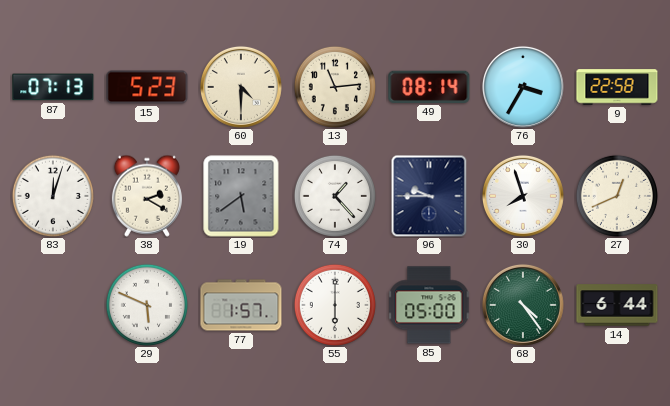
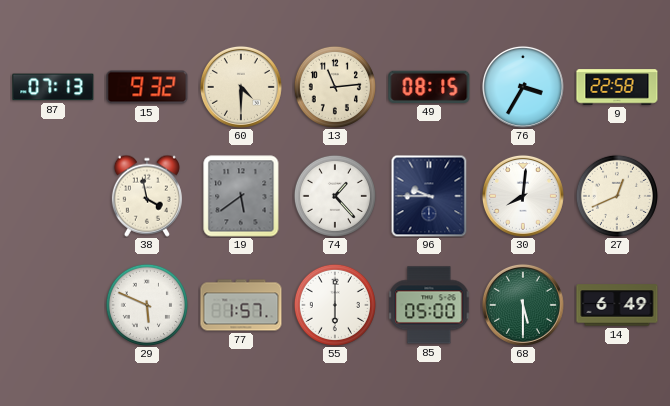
15: 5:23 -> 9:32
49: 08:14 -> 08:15
83: 12:03 -> none
38: 2:20 -> 3:58
30: 7:57 -> 8:01
68: 4:24 -> 5:30
14: 6:44 -> 6:49
